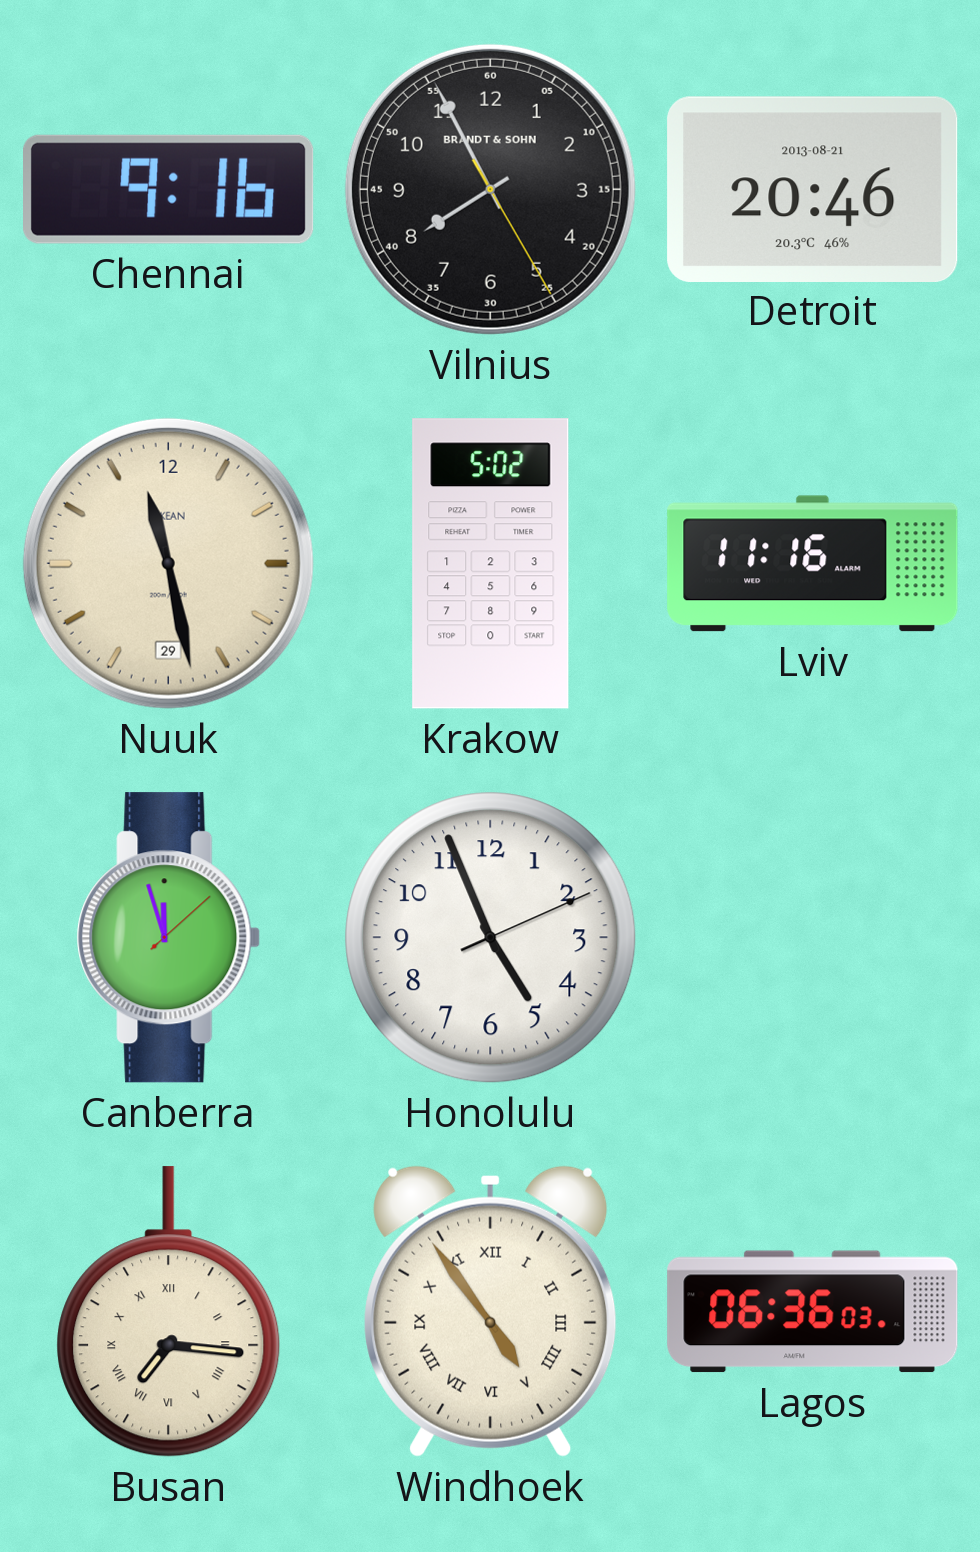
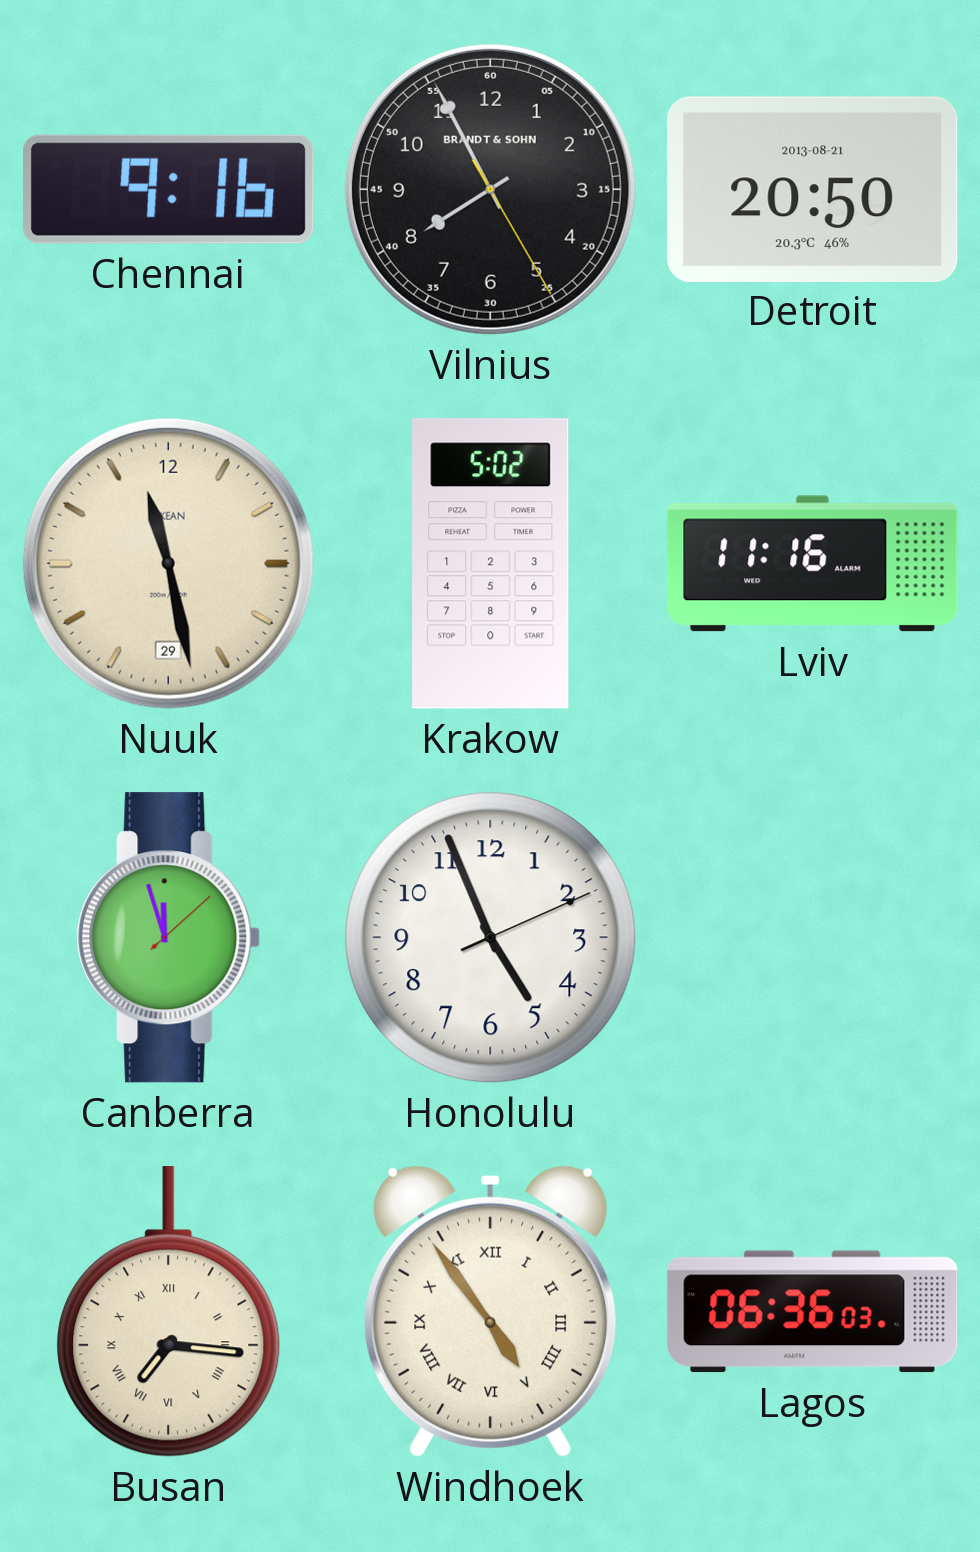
Detroit: 20:46 -> 20:50
